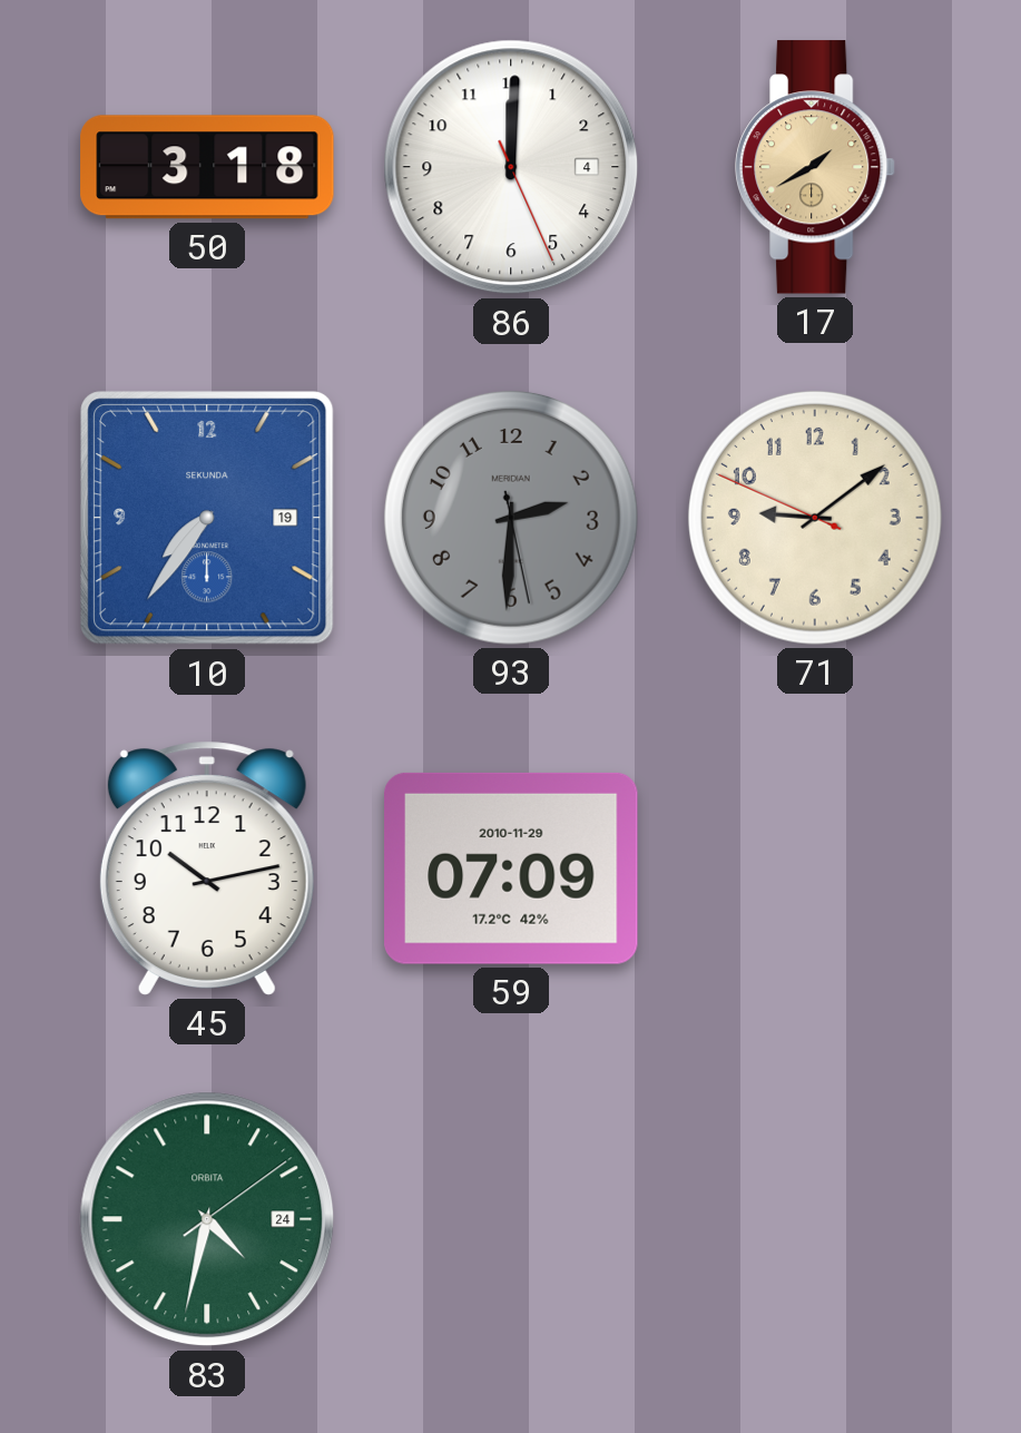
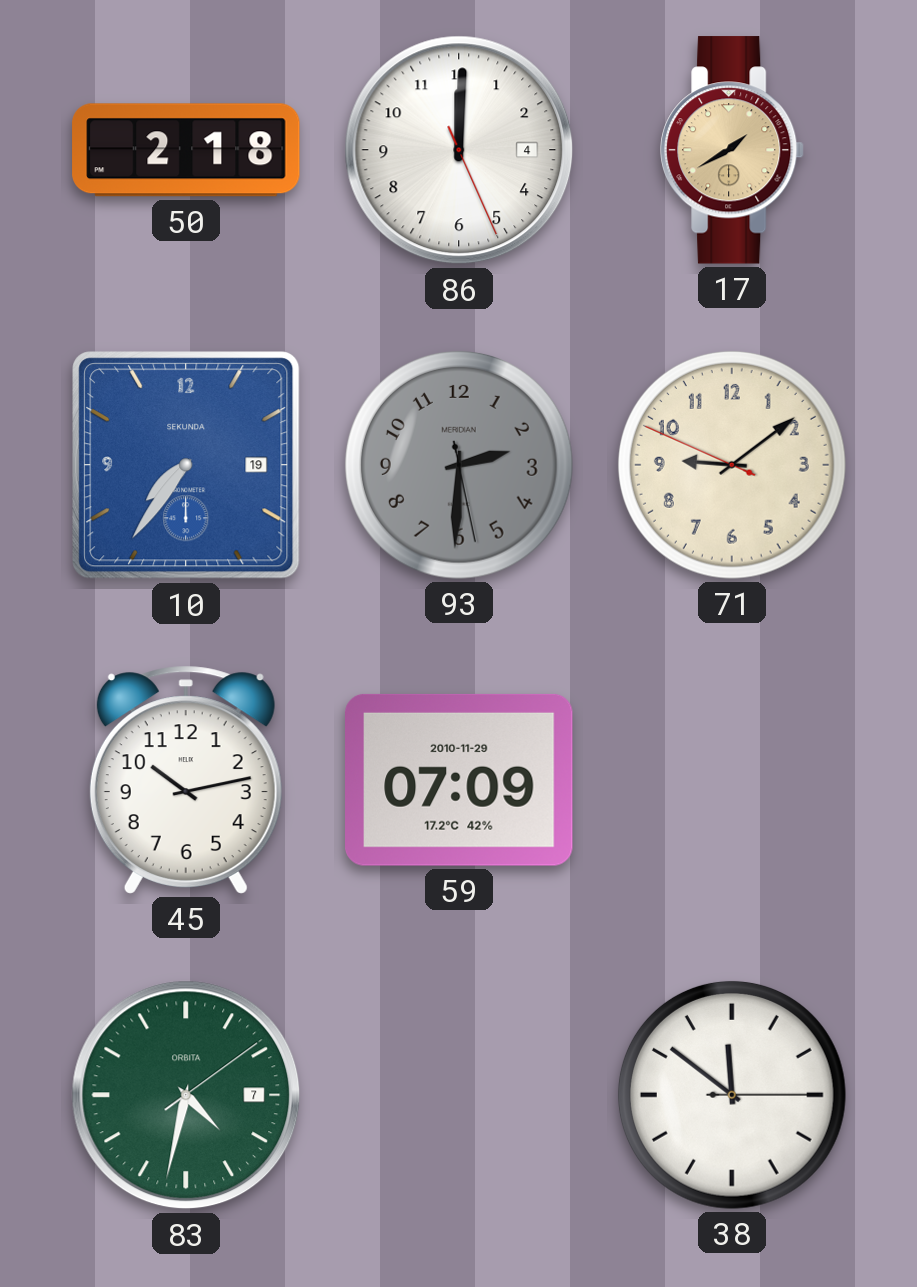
50: 3:18 -> 2:18
83 date: 24 -> 7
38: none -> 11:51
